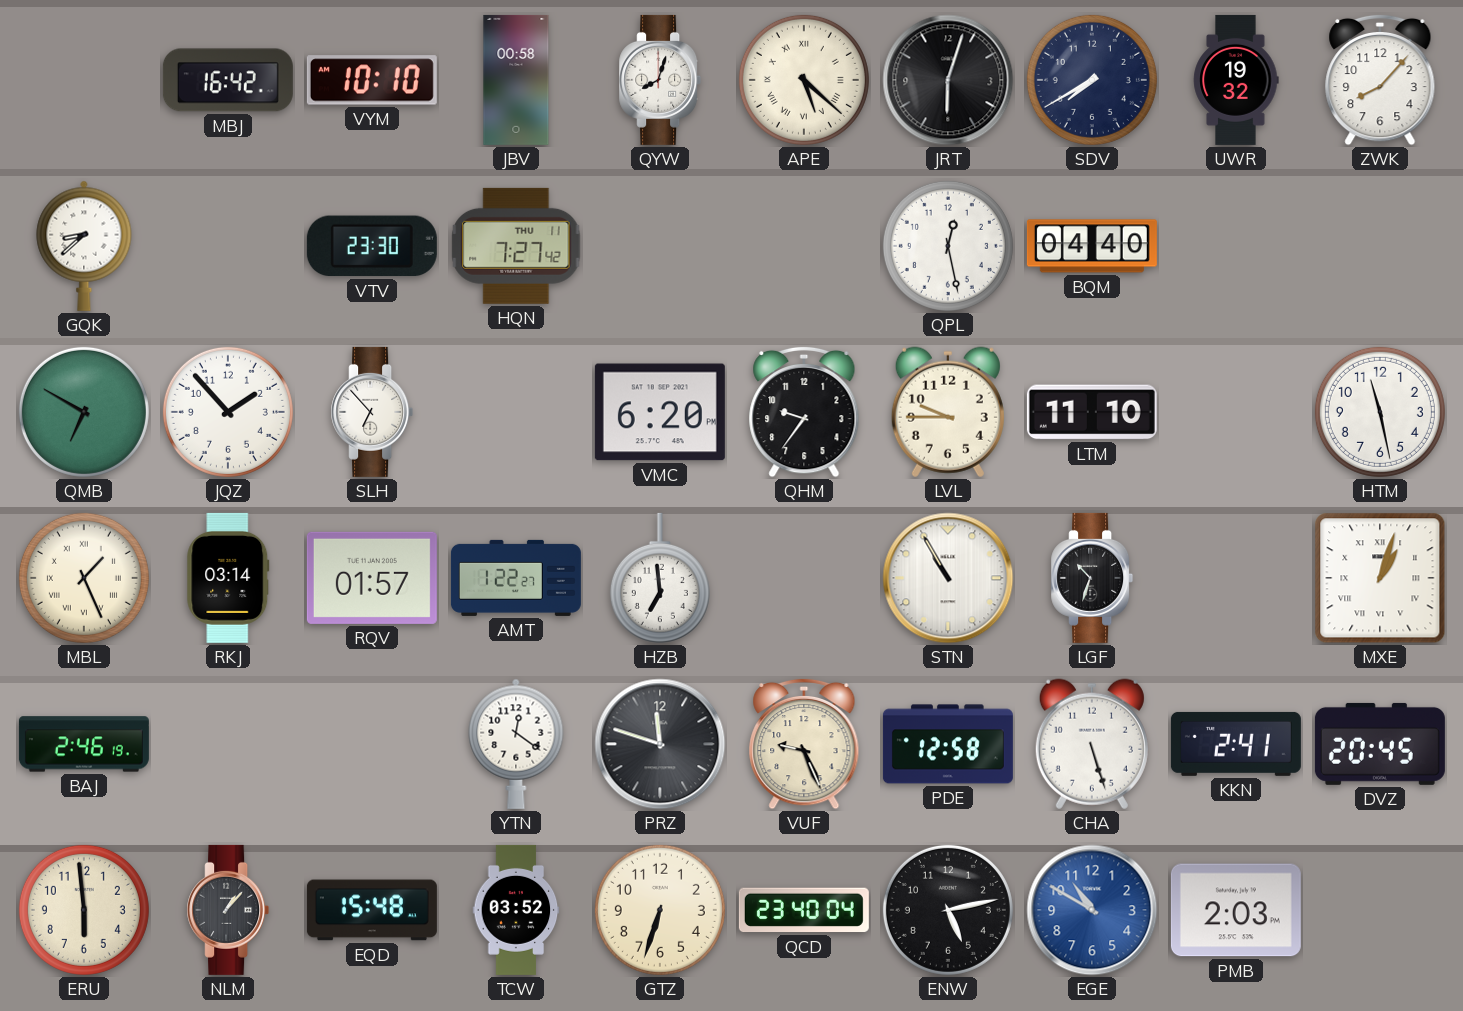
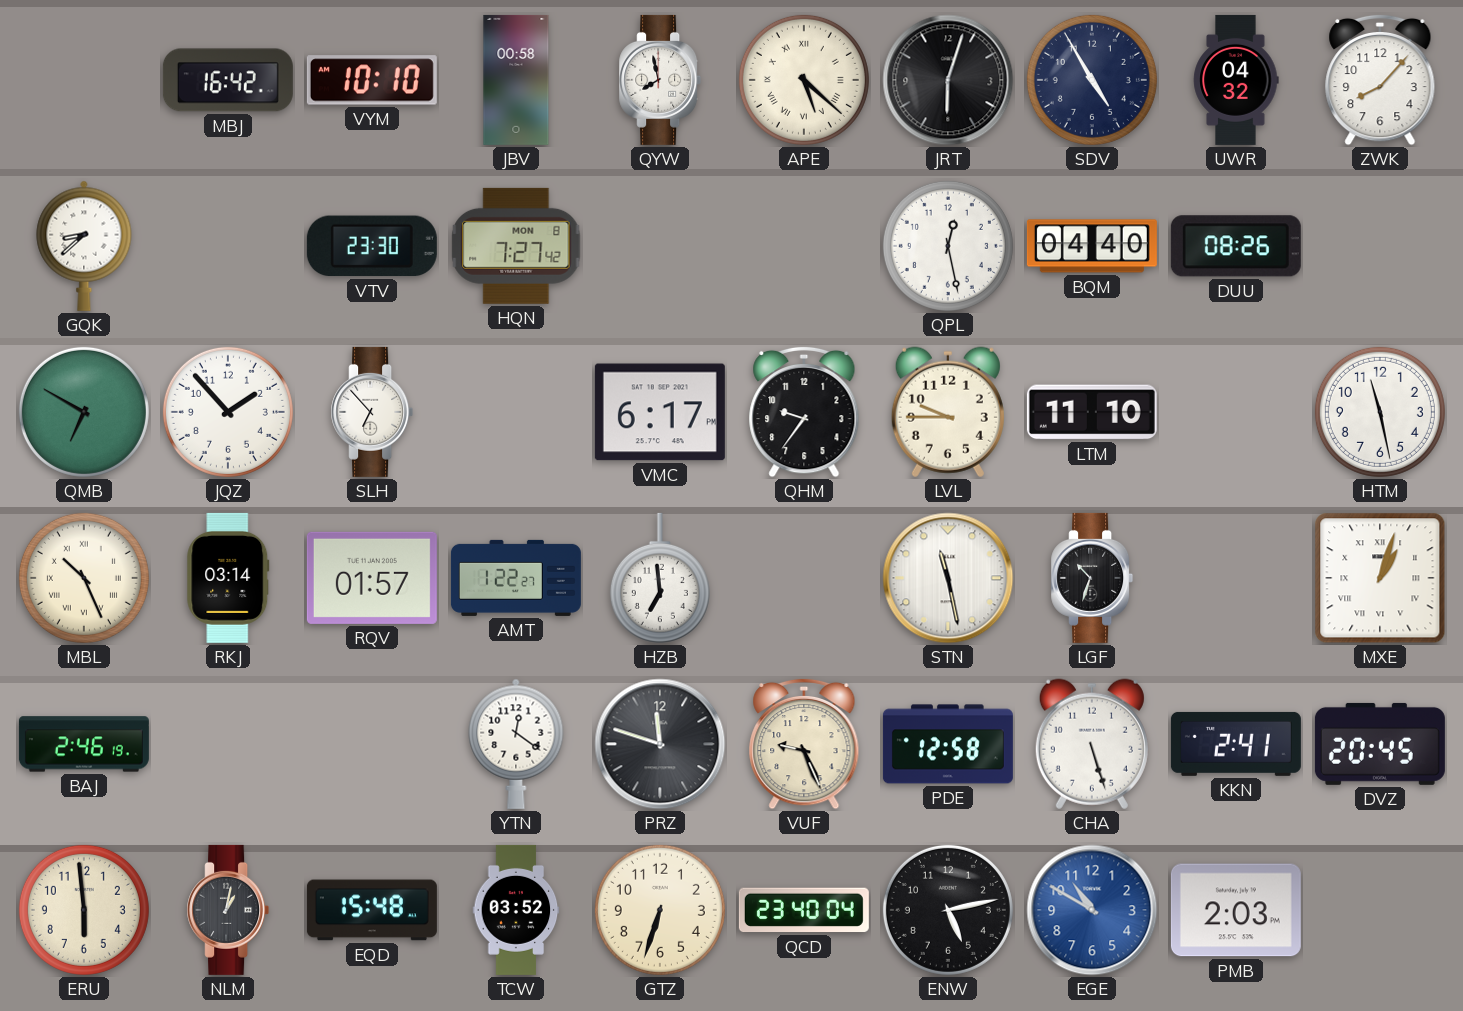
QYW: 8:03 -> 7:58
SDV: 7:40 -> 4:55
UWR: 19:32 -> 04:32
HQN date: THU 11 -> MON 8
DUU: none -> 08:26
VMC: 6:20 -> 6:17
MBL: 1:26 -> 10:26
STN: 10:55 -> 11:28
NLM: 1:07 -> 1:02
